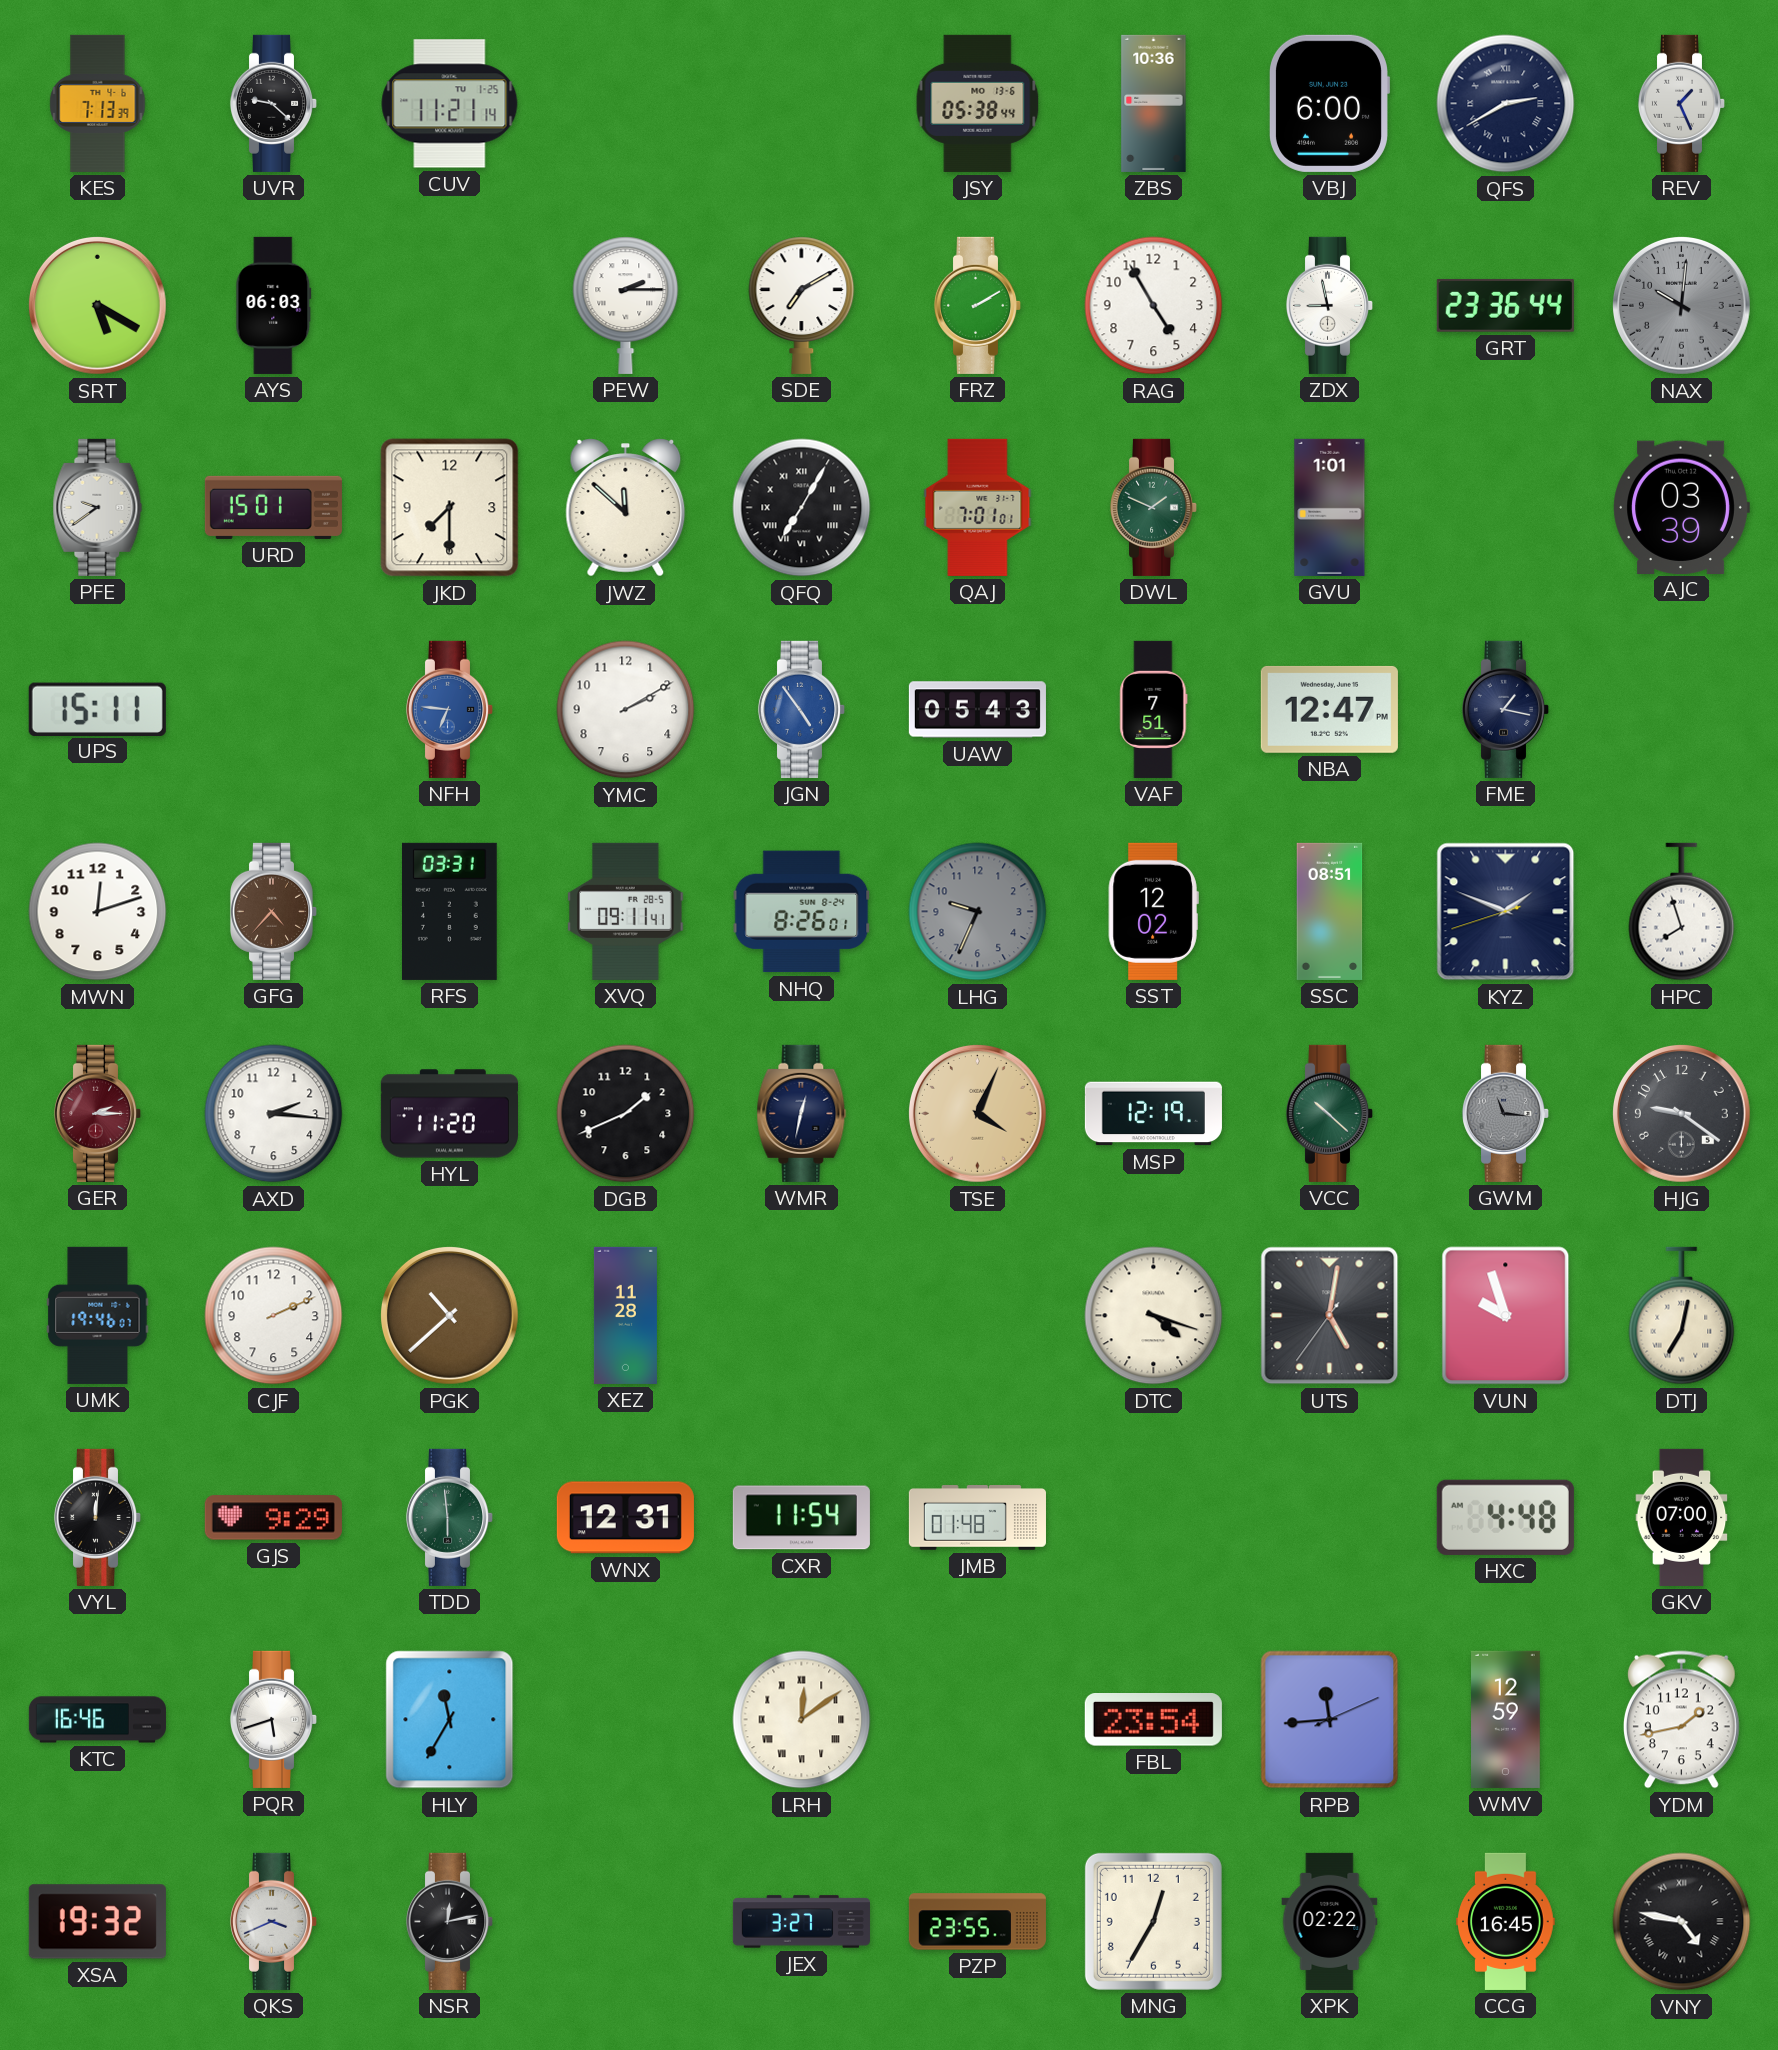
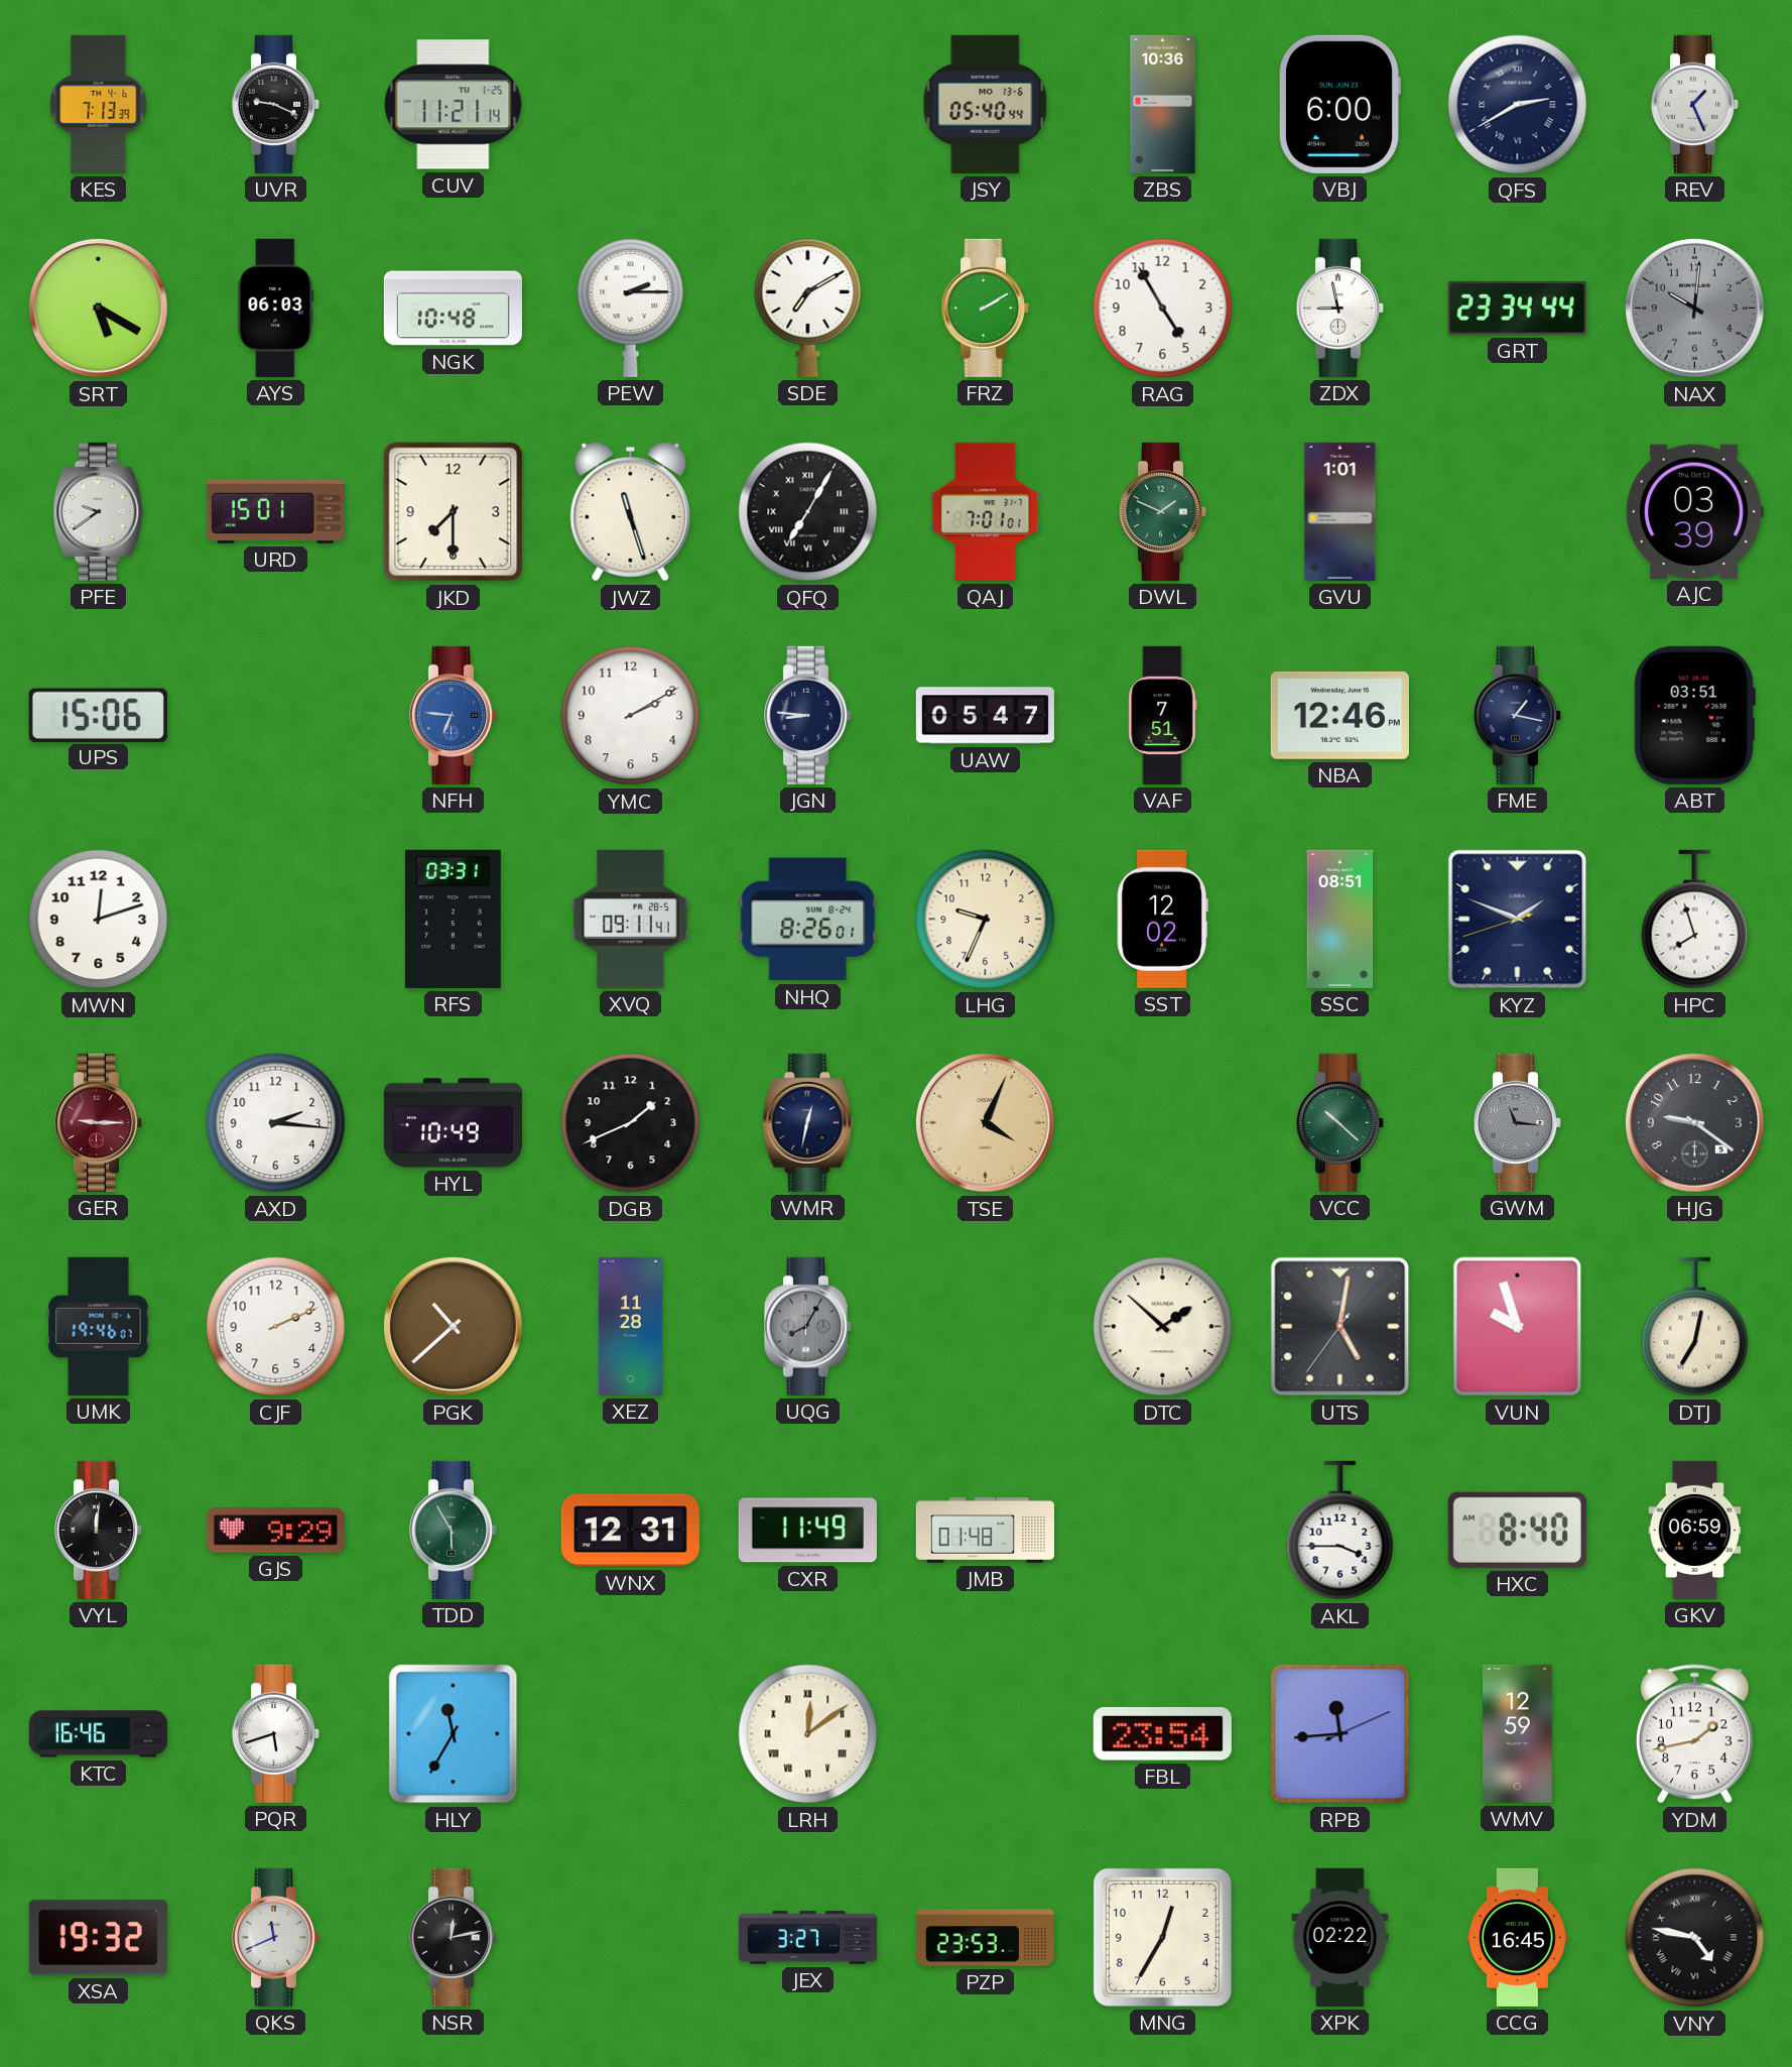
UVR: 9:22 -> 9:19
JSY: 05:38 -> 05:40
NGK: none -> 10:48
GRT: 23:36 -> 23:34
JWZ: 11:52 -> 11:27
UPS: 15:11 -> 15:06
JGN: 4:54 -> 8:46
JGN dial: blue -> navy
UAW: 05:43 -> 05:47
NBA: 12:47 -> 12:46
ABT: none -> 03:51
GFG: 4:37 -> none
LHG dial: grey -> cream
GER: 2:15 -> 9:15
HYL: 11:20 -> 10:49
MSP: 12:19 -> none
UQG: none -> 8:05
DTC: 4:18 -> 1:52
TDD: 5:59 -> 5:55
CXR: 11:54 -> 11:49
AKL: none -> 3:45
HXC: 4:48 -> 8:40
GKV: 07:00 -> 06:59
QKS: 3:41 -> 11:41
PZP: 23:55 -> 23:53
